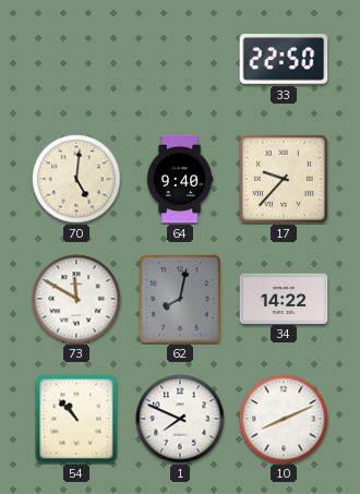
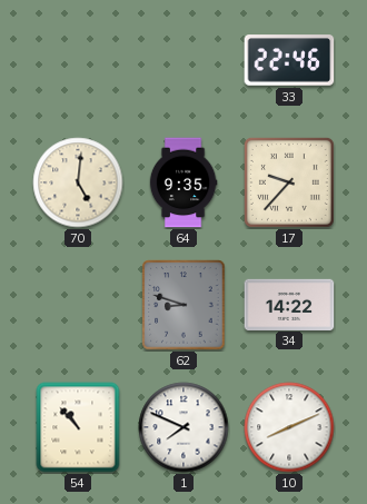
33: 22:50 -> 22:46
64: 9:40 -> 9:35
73: 11:50 -> none
62: 8:02 -> 8:48
